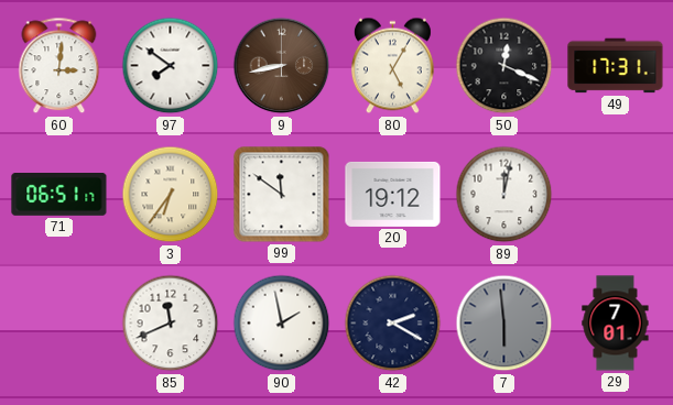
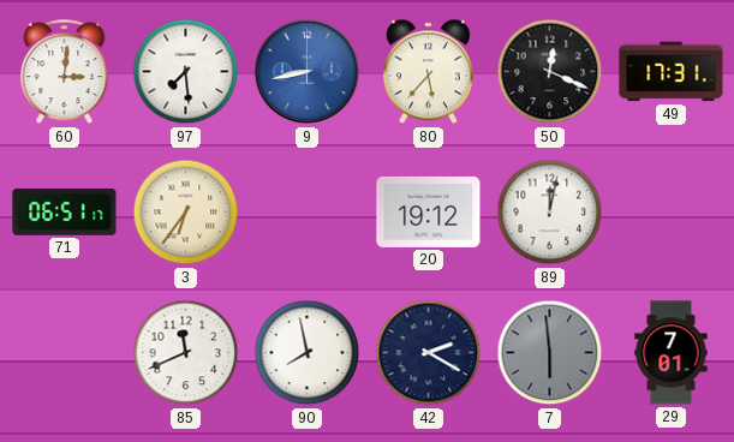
97: 7:51 -> 7:29
9 dial: brown -> blue
80: 5:05 -> 5:37
99: 11:51 -> none
90: 1:58 -> 7:58
